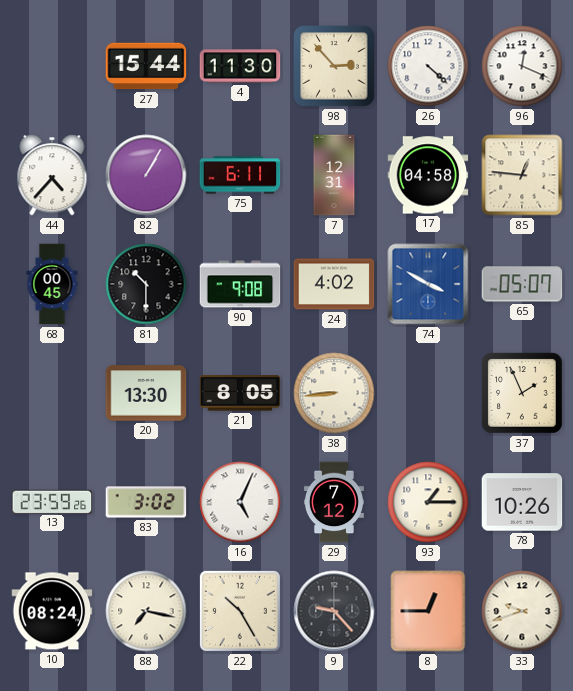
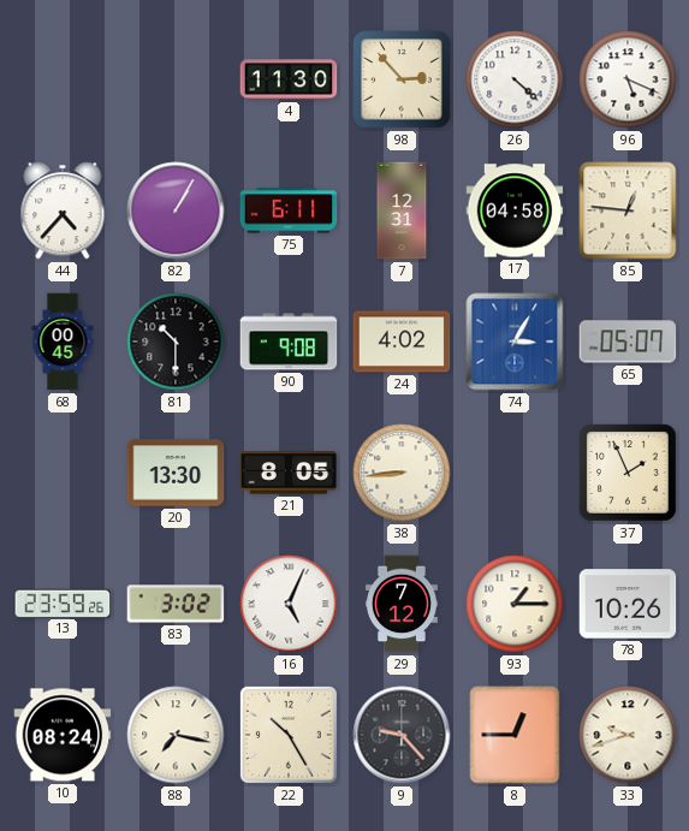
27: 15:44 -> none
96: 12:19 -> 5:19
74: 3:50 -> 3:05
